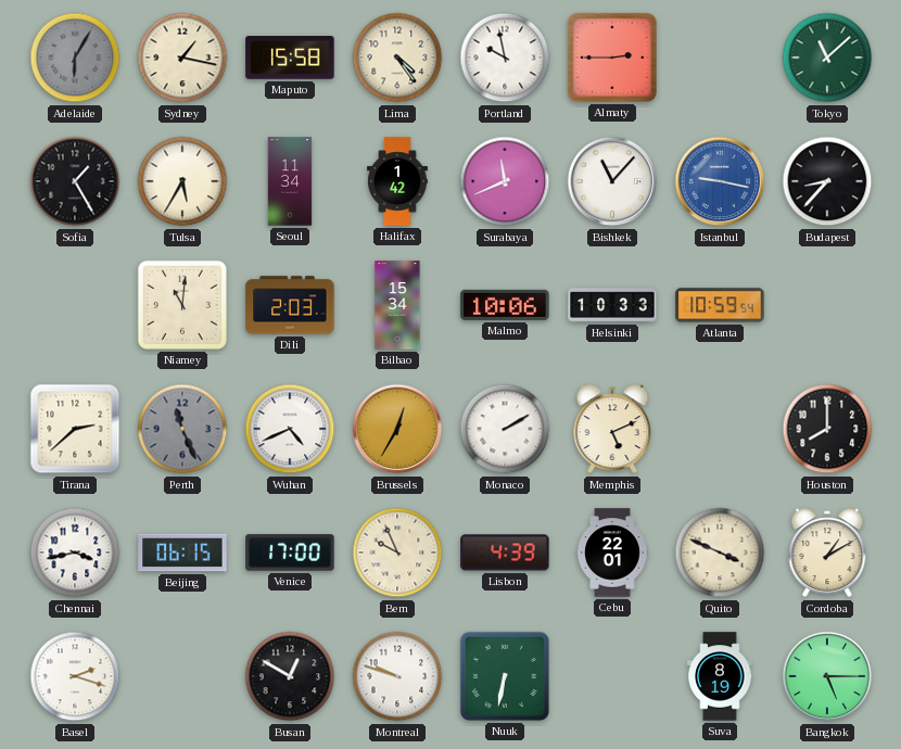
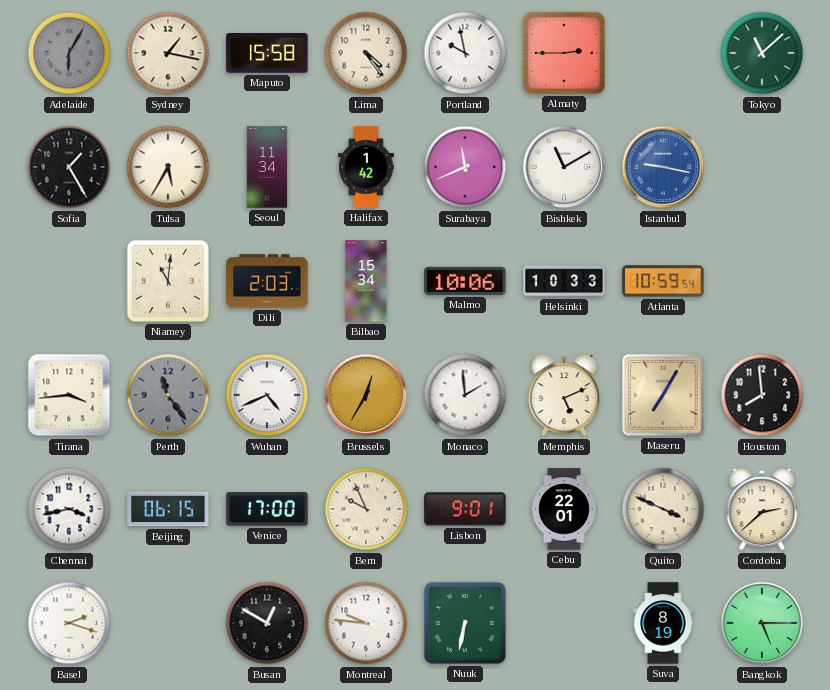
Bishkek: 11:07 -> 11:10
Budapest: 8:37 -> none
Tirana: 2:38 -> 3:44
Perth: 11:26 -> 11:24
Monaco: 2:10 -> 1:59
Maseru: none -> 7:05
Houston: 8:00 -> 7:59
Lisbon: 4:39 -> 9:01
Cordoba: 1:10 -> 2:38
Montreal: 9:48 -> 9:46
